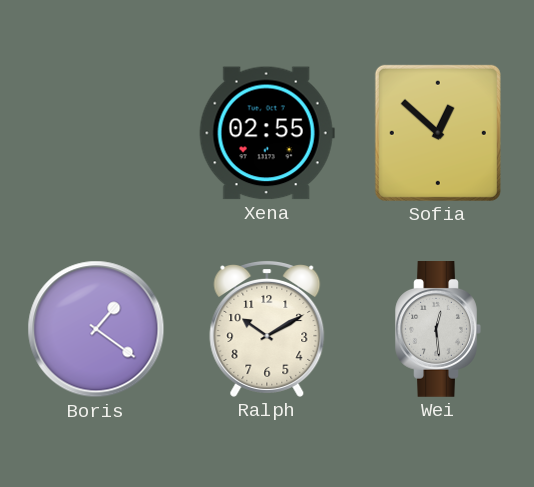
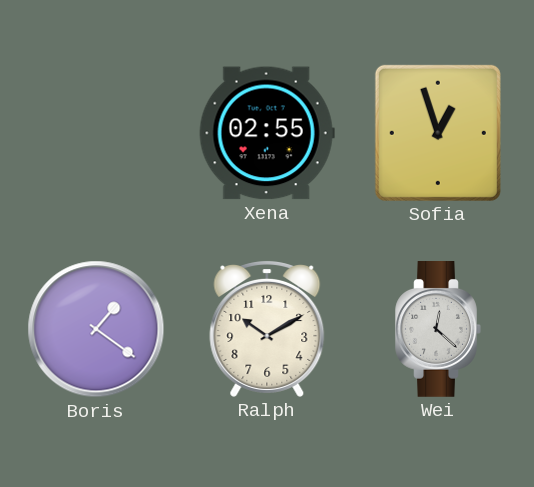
Sofia: 12:52 -> 12:57
Wei: 12:29 -> 12:22
